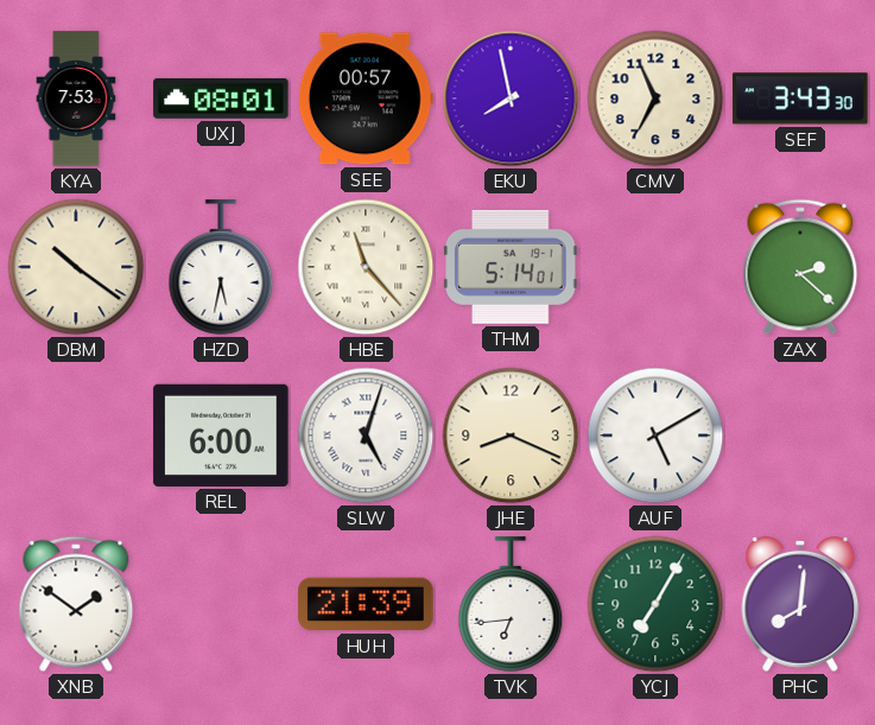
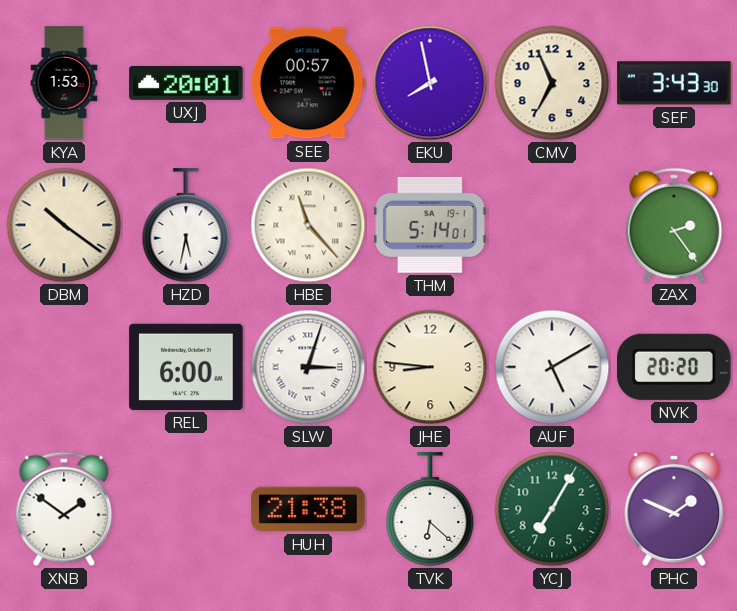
KYA: 7:53 -> 1:53
UXJ: 08:01 -> 20:01
ZAX: 2:22 -> 2:24
SLW: 5:03 -> 3:03
JHE: 8:19 -> 8:46
NVK: none -> 20:20
HUH: 21:39 -> 21:38
TVK: 6:44 -> 6:22
PHC: 8:01 -> 1:49
